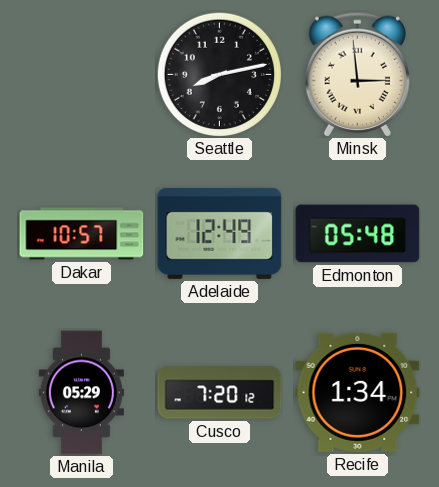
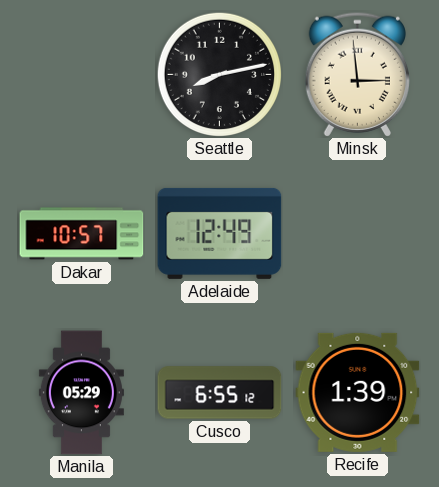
Edmonton: 05:48 -> none
Cusco: 7:20 -> 6:55
Recife: 1:34 -> 1:39
